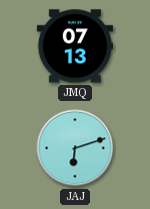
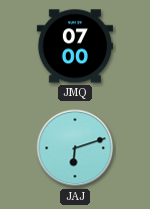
JMQ: 07:13 -> 07:00
